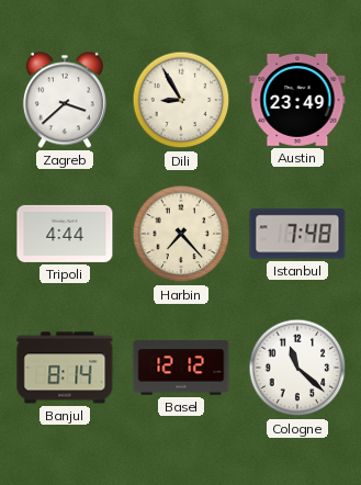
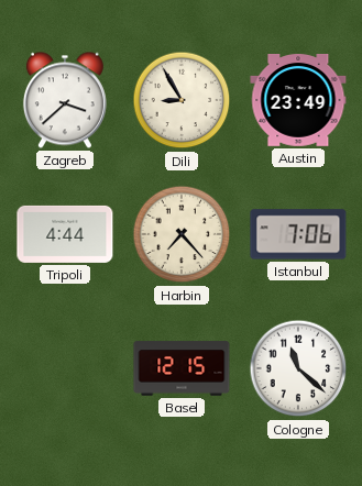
Istanbul: 7:48 -> 7:06
Banjul: 8:14 -> none
Basel: 12:12 -> 12:15
